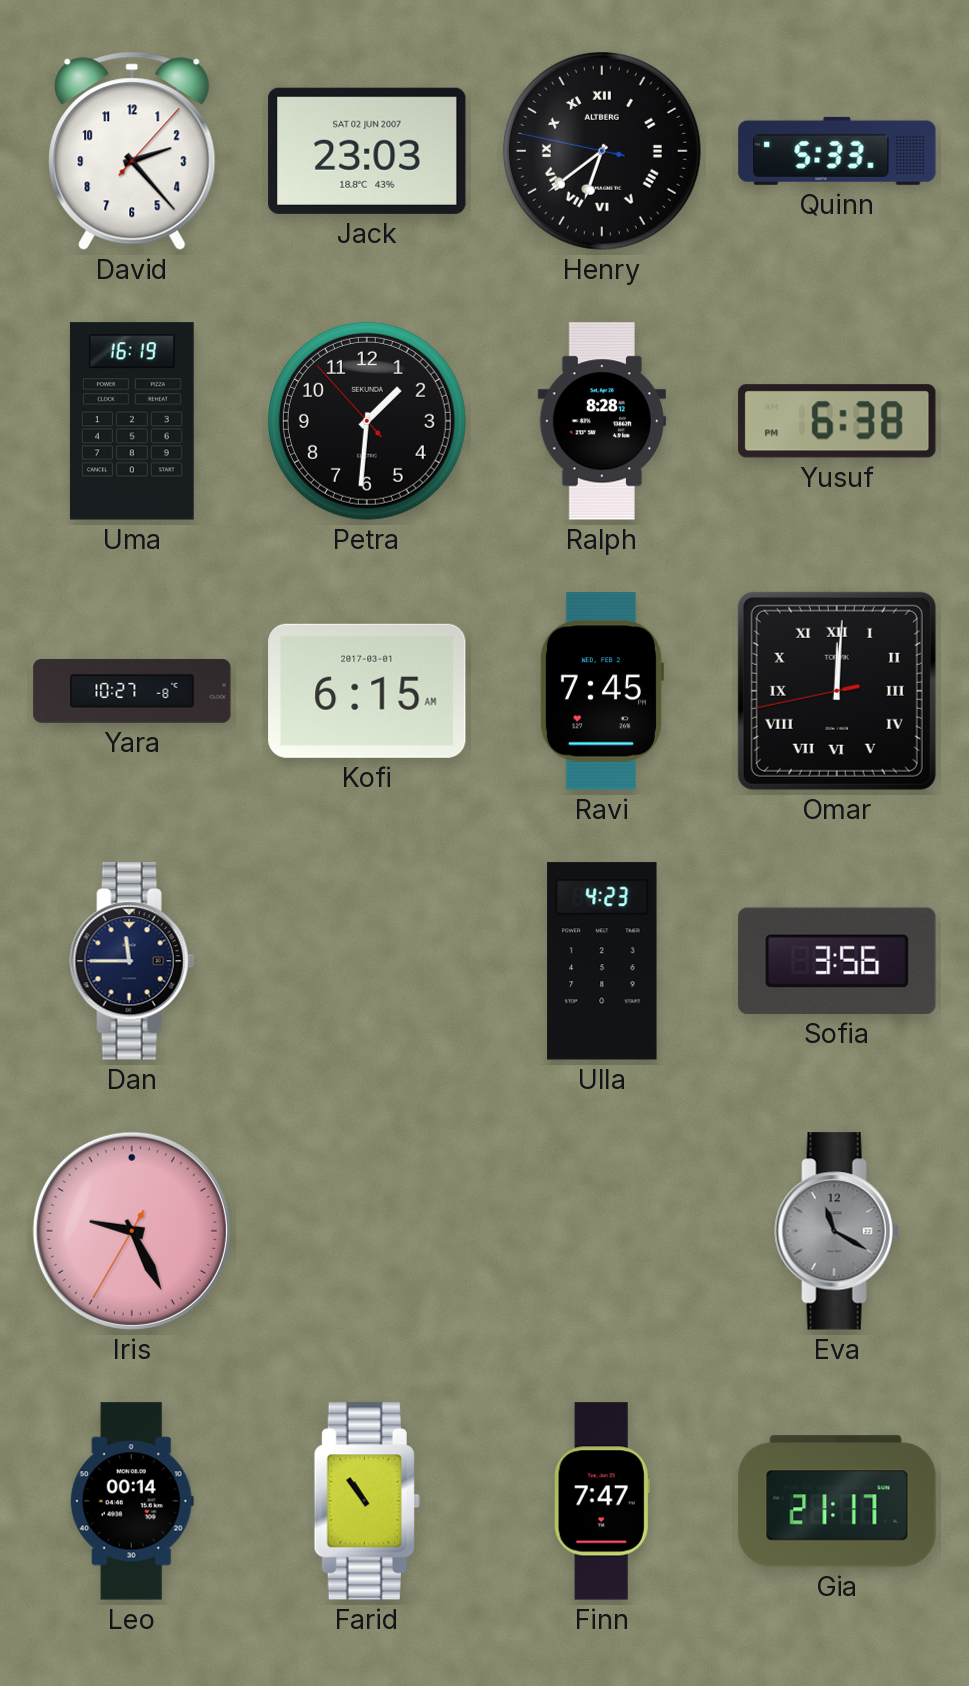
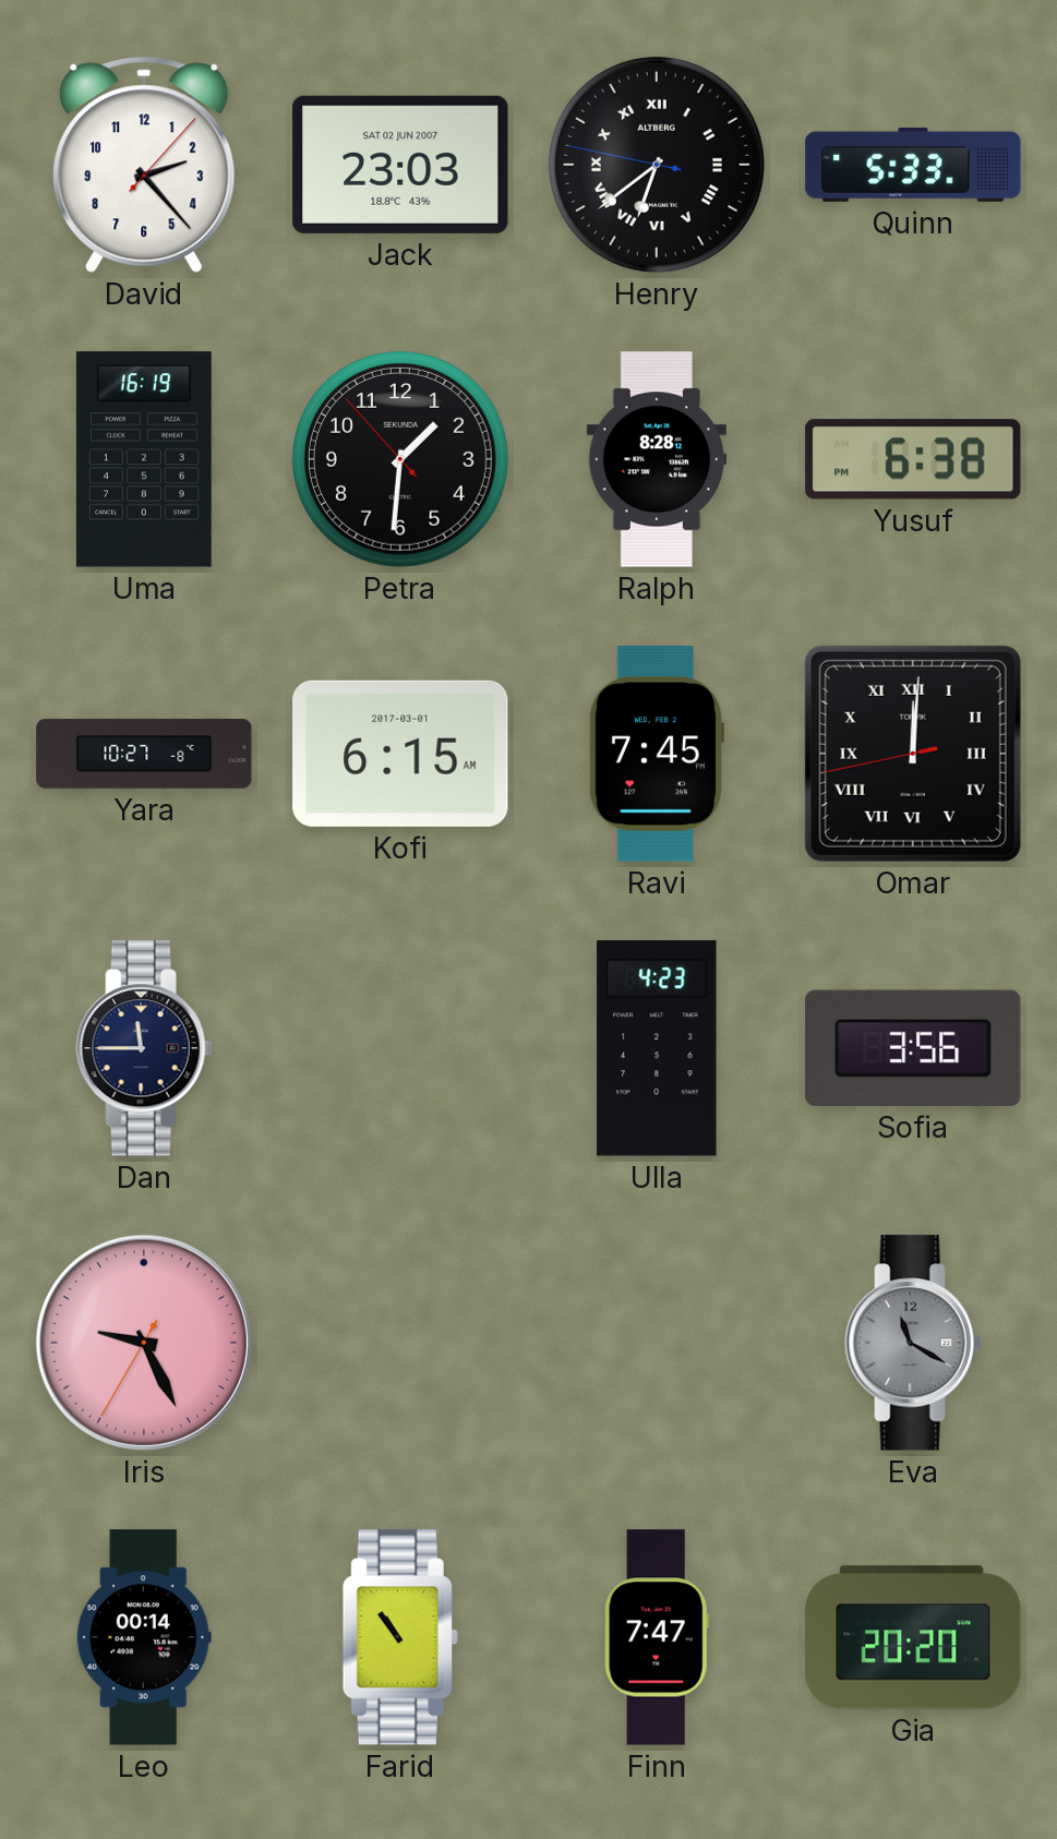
Gia: 21:17 -> 20:20
